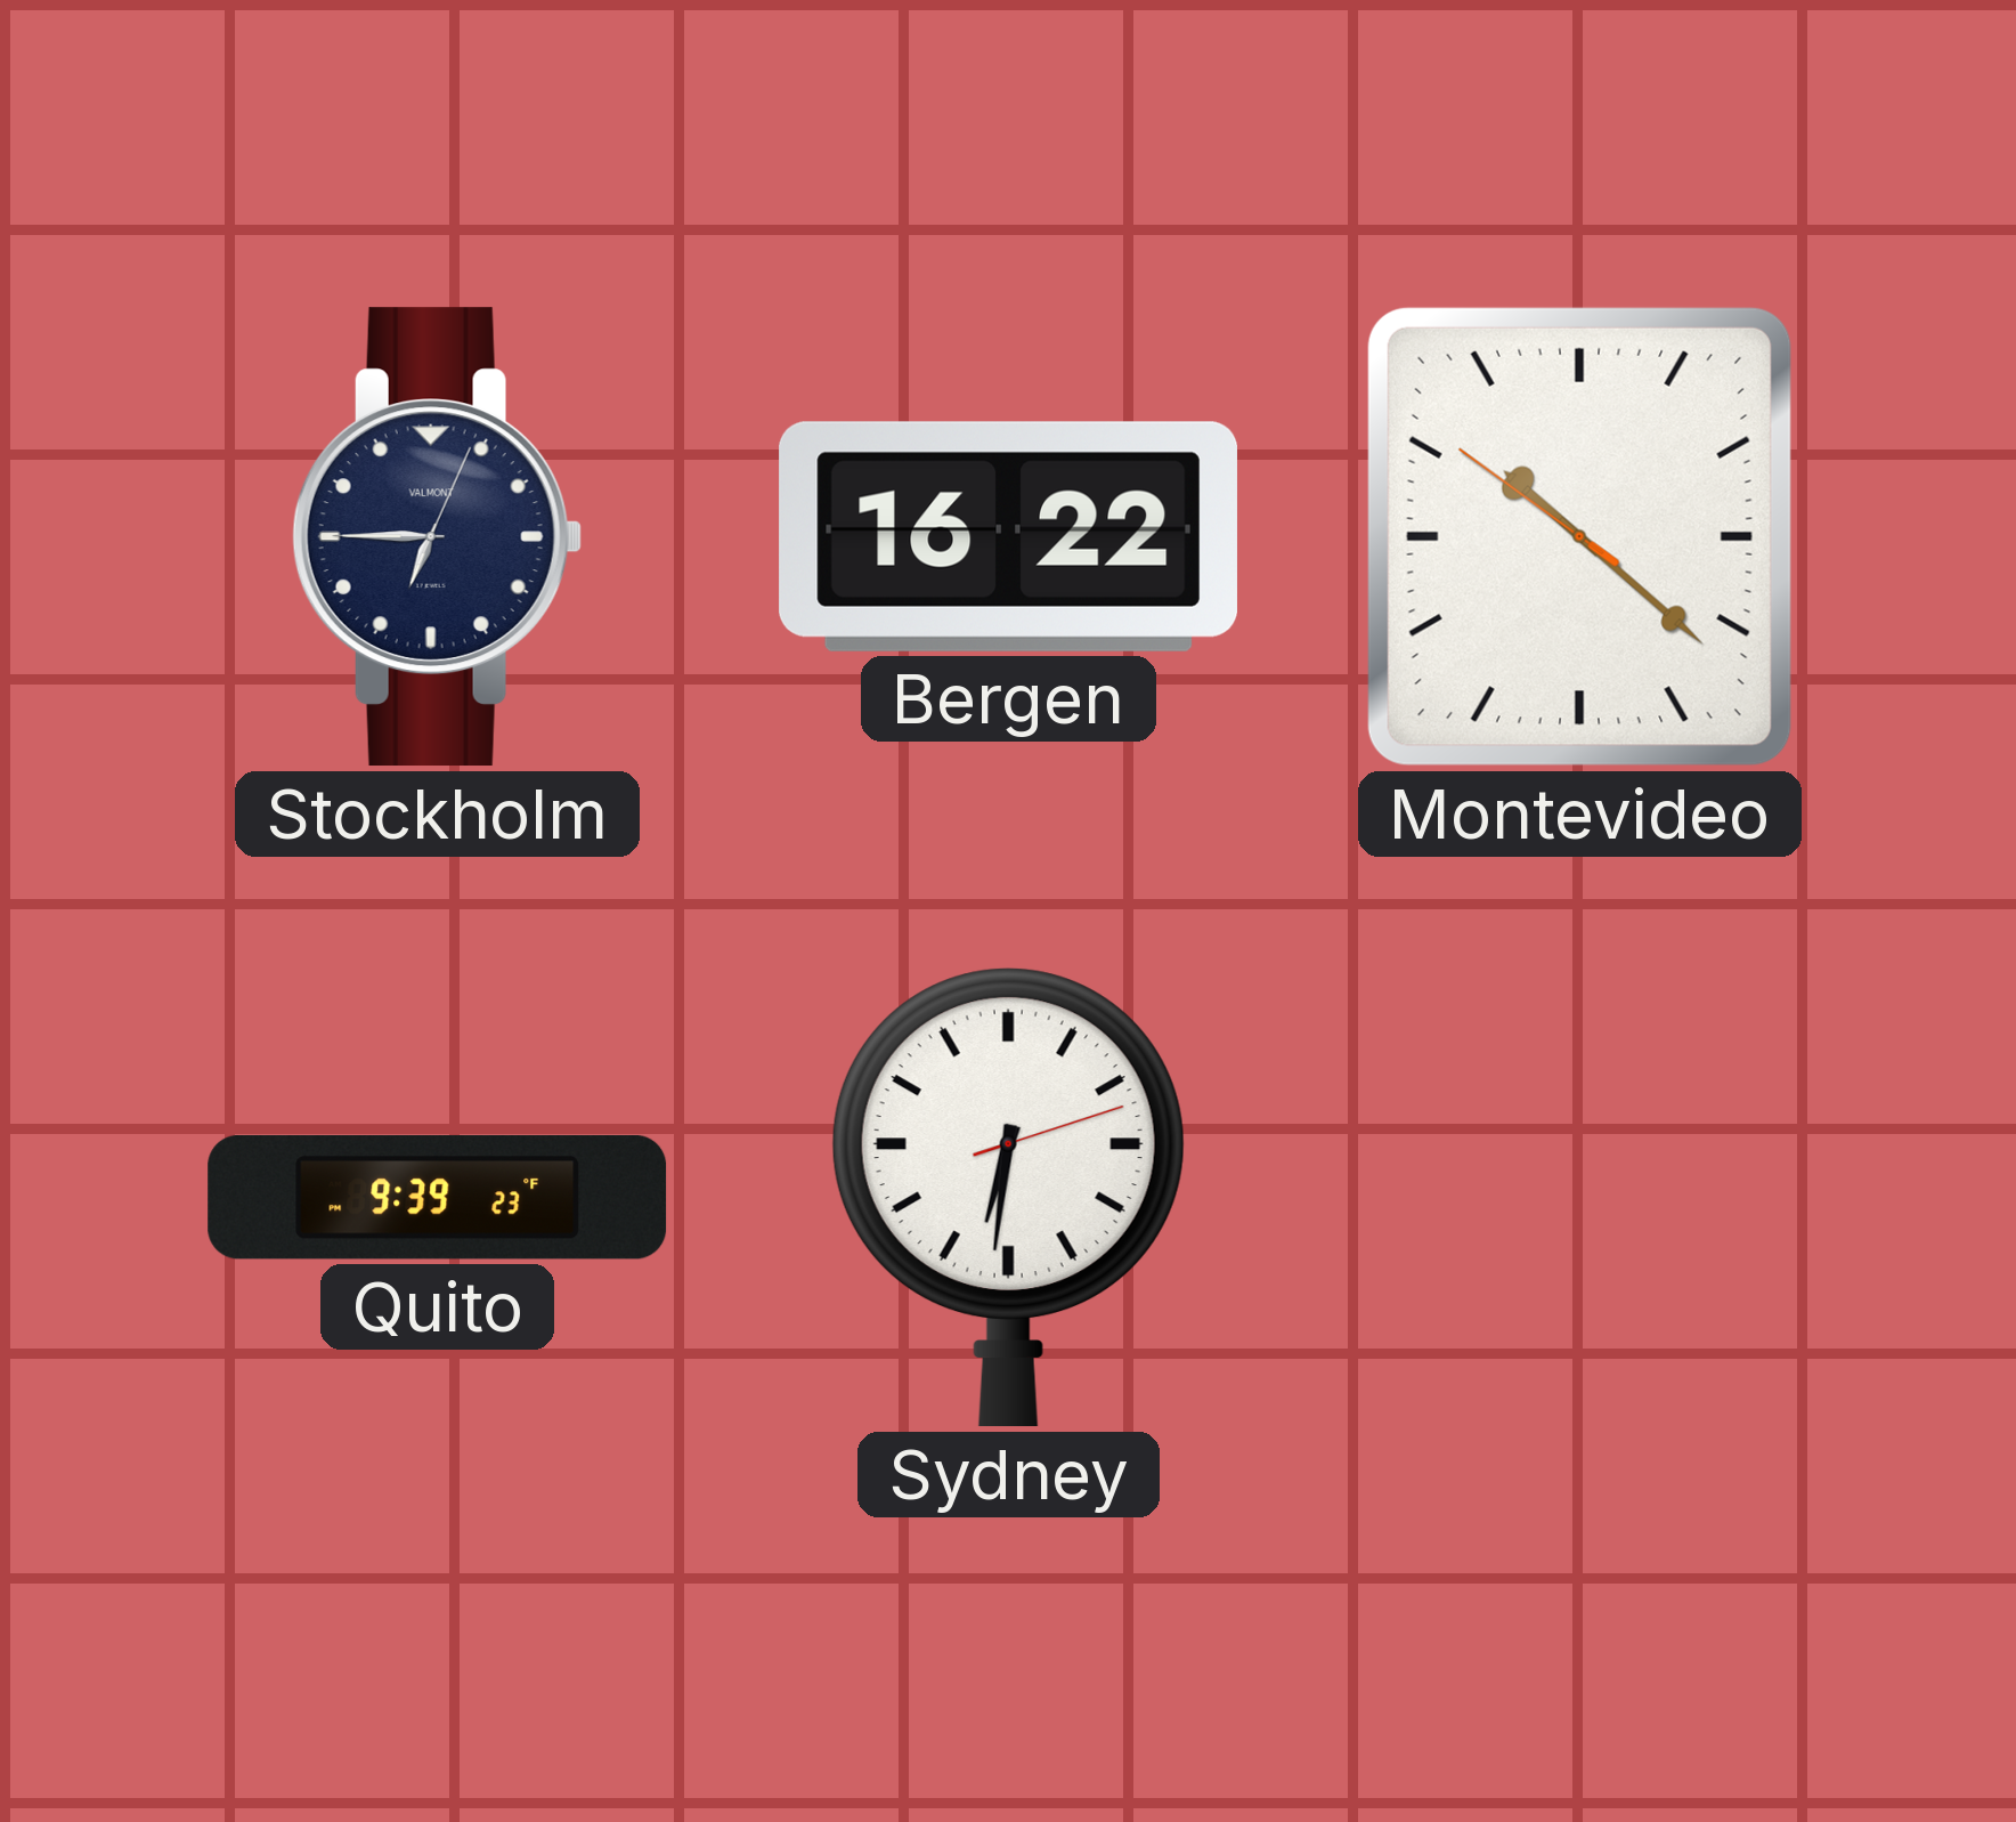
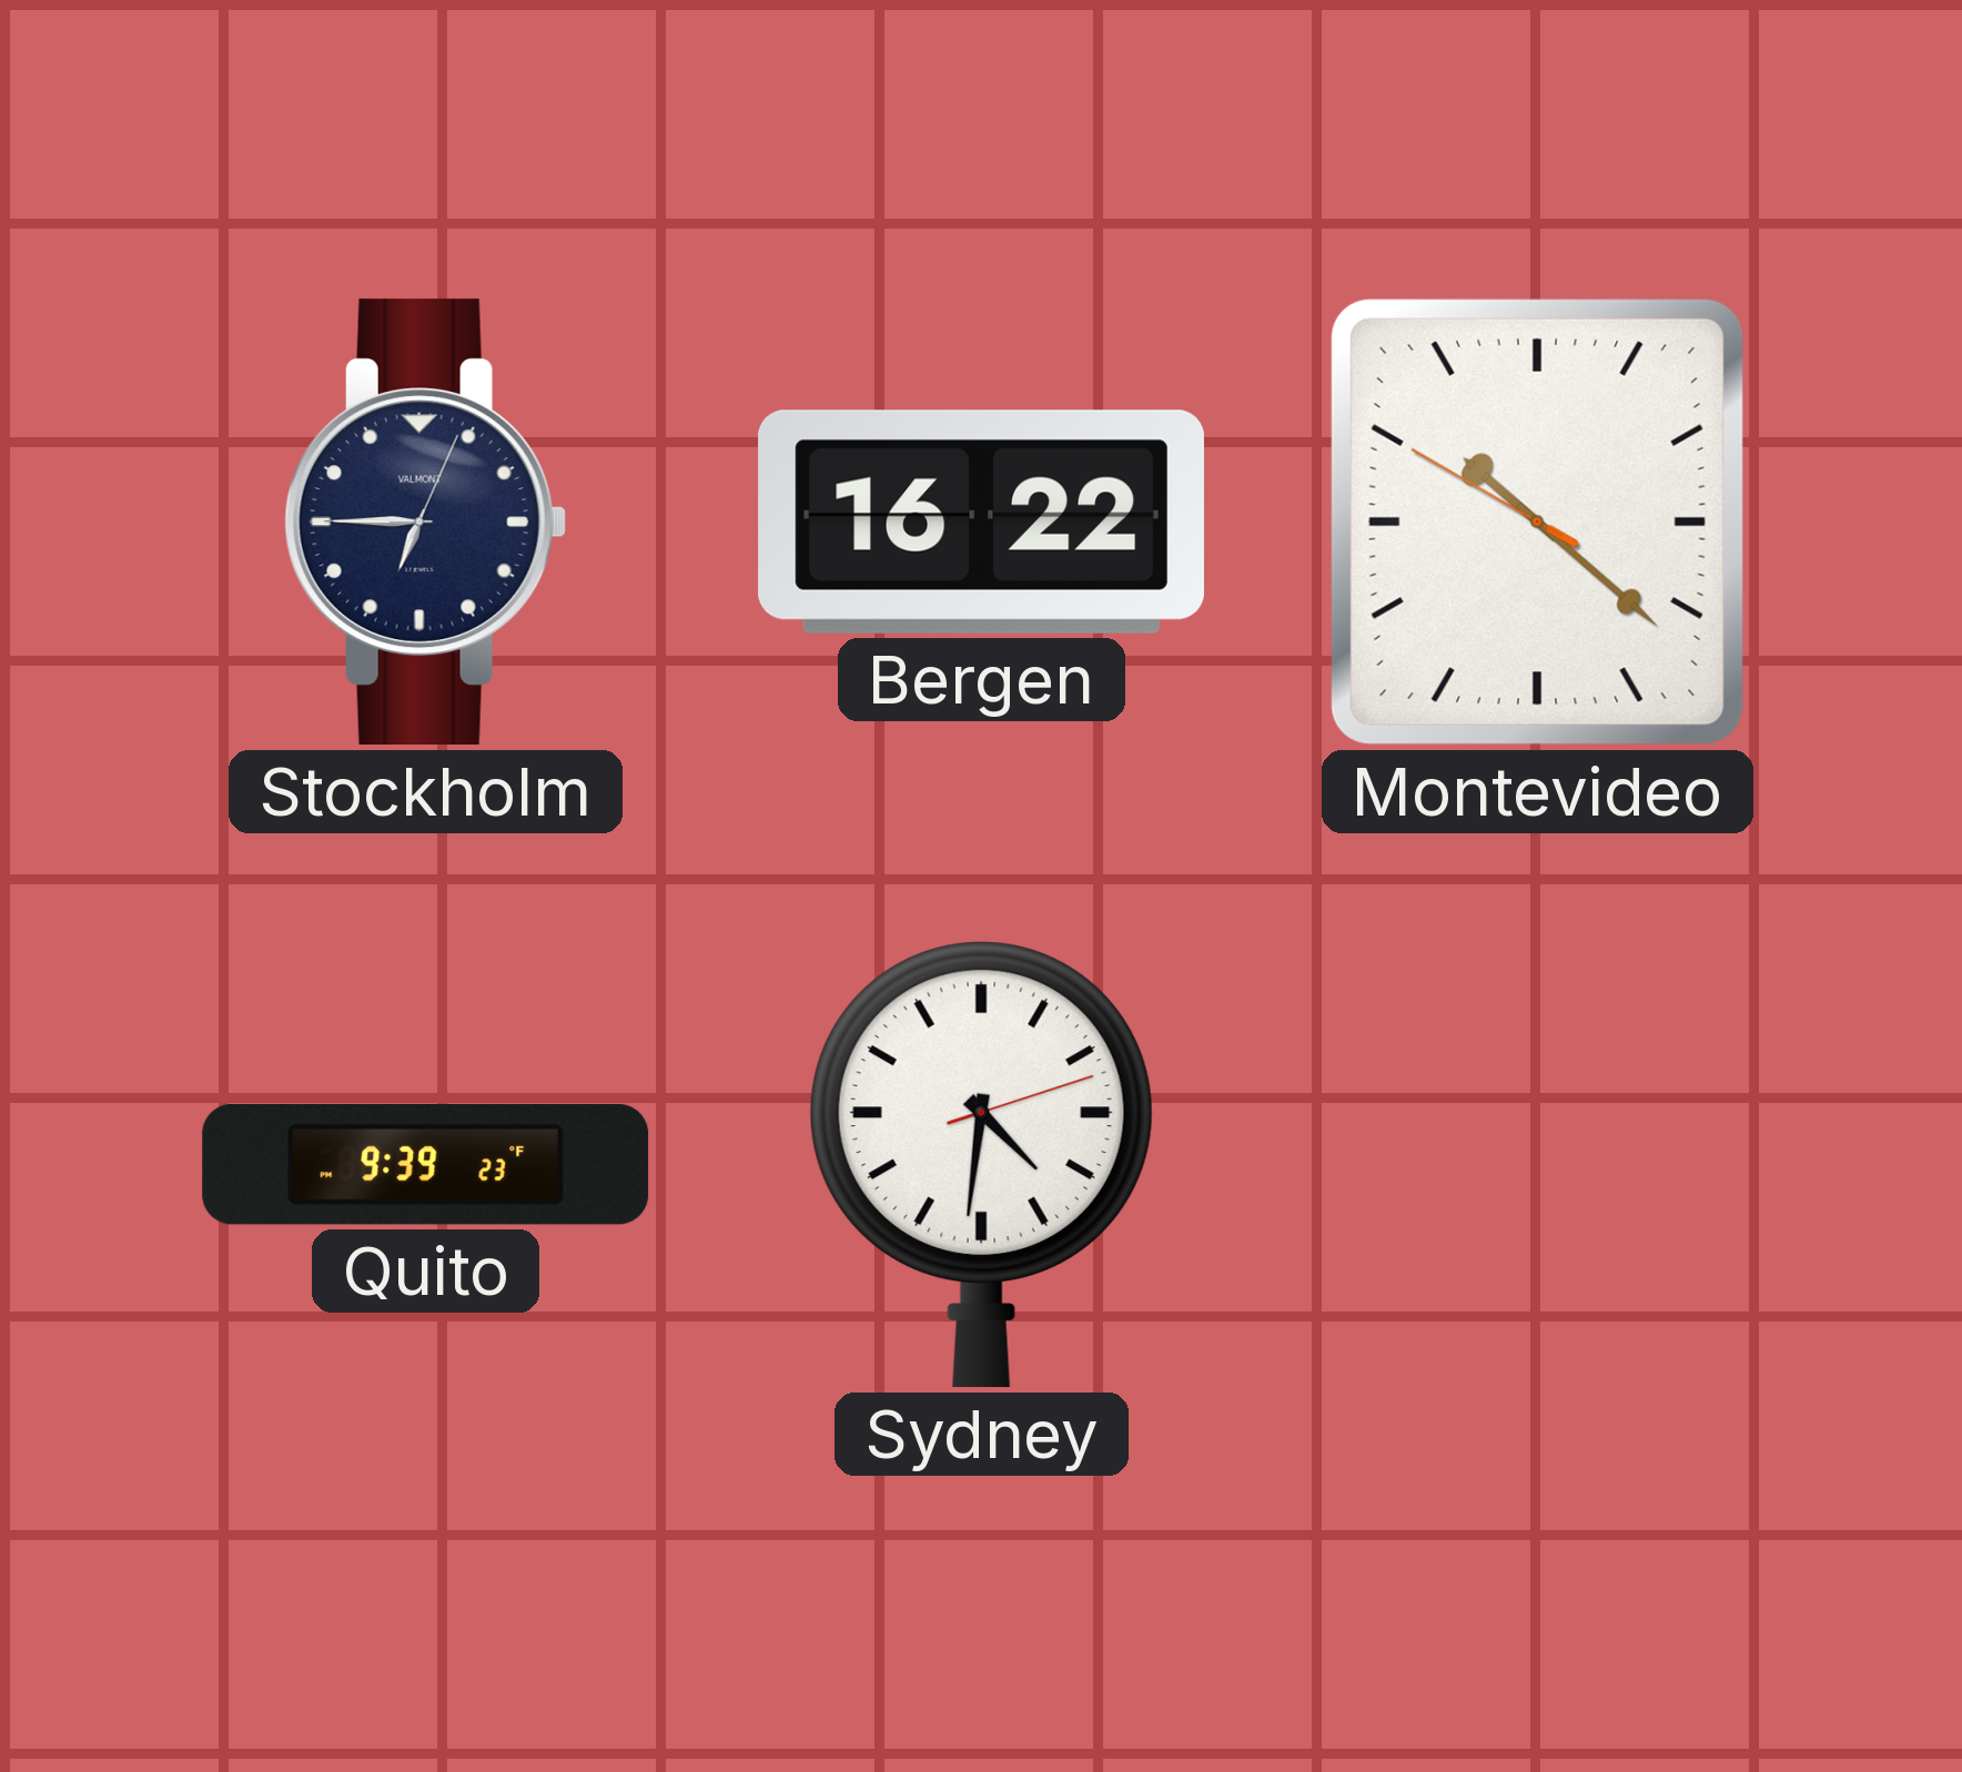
Montevideo: 10:21:51 -> 10:21:50
Sydney: 6:31 -> 4:31
